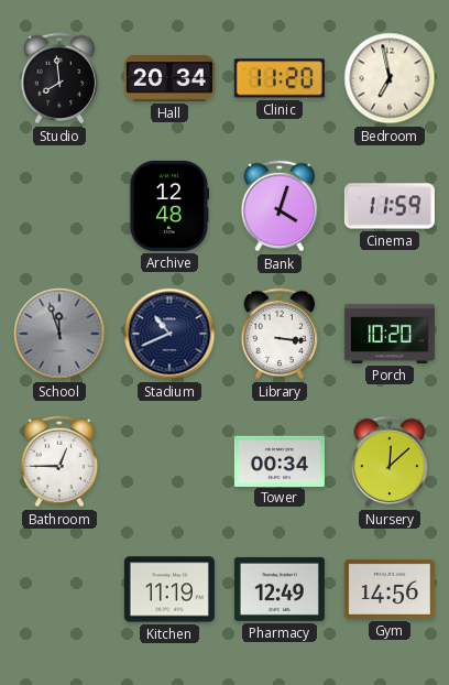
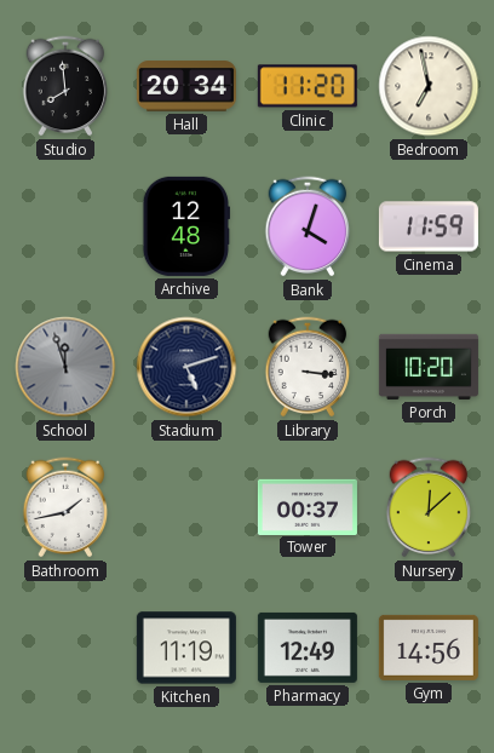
Stadium: 10:41 -> 5:12
Bathroom: 12:45 -> 1:43
Tower: 00:34 -> 00:37
